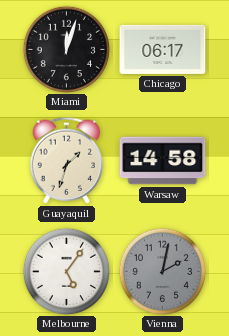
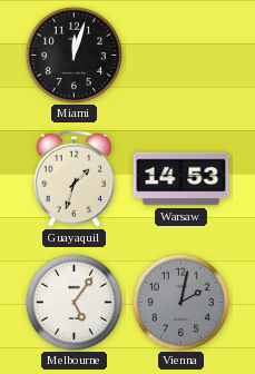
Chicago: 06:17 -> none
Warsaw: 14:58 -> 14:53
